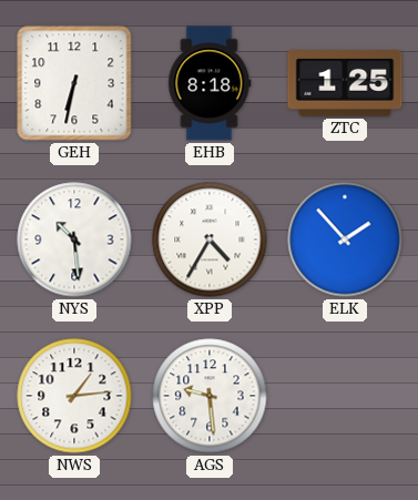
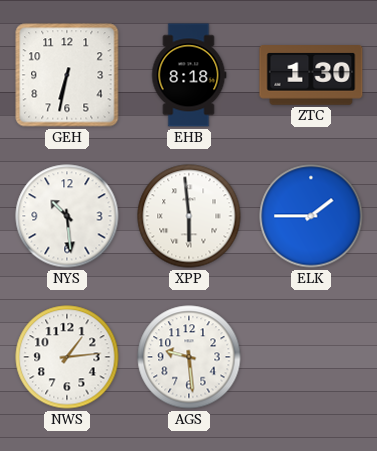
ZTC: 1:25 -> 1:30
XPP: 4:35 -> 5:59
ELK: 1:53 -> 1:45
